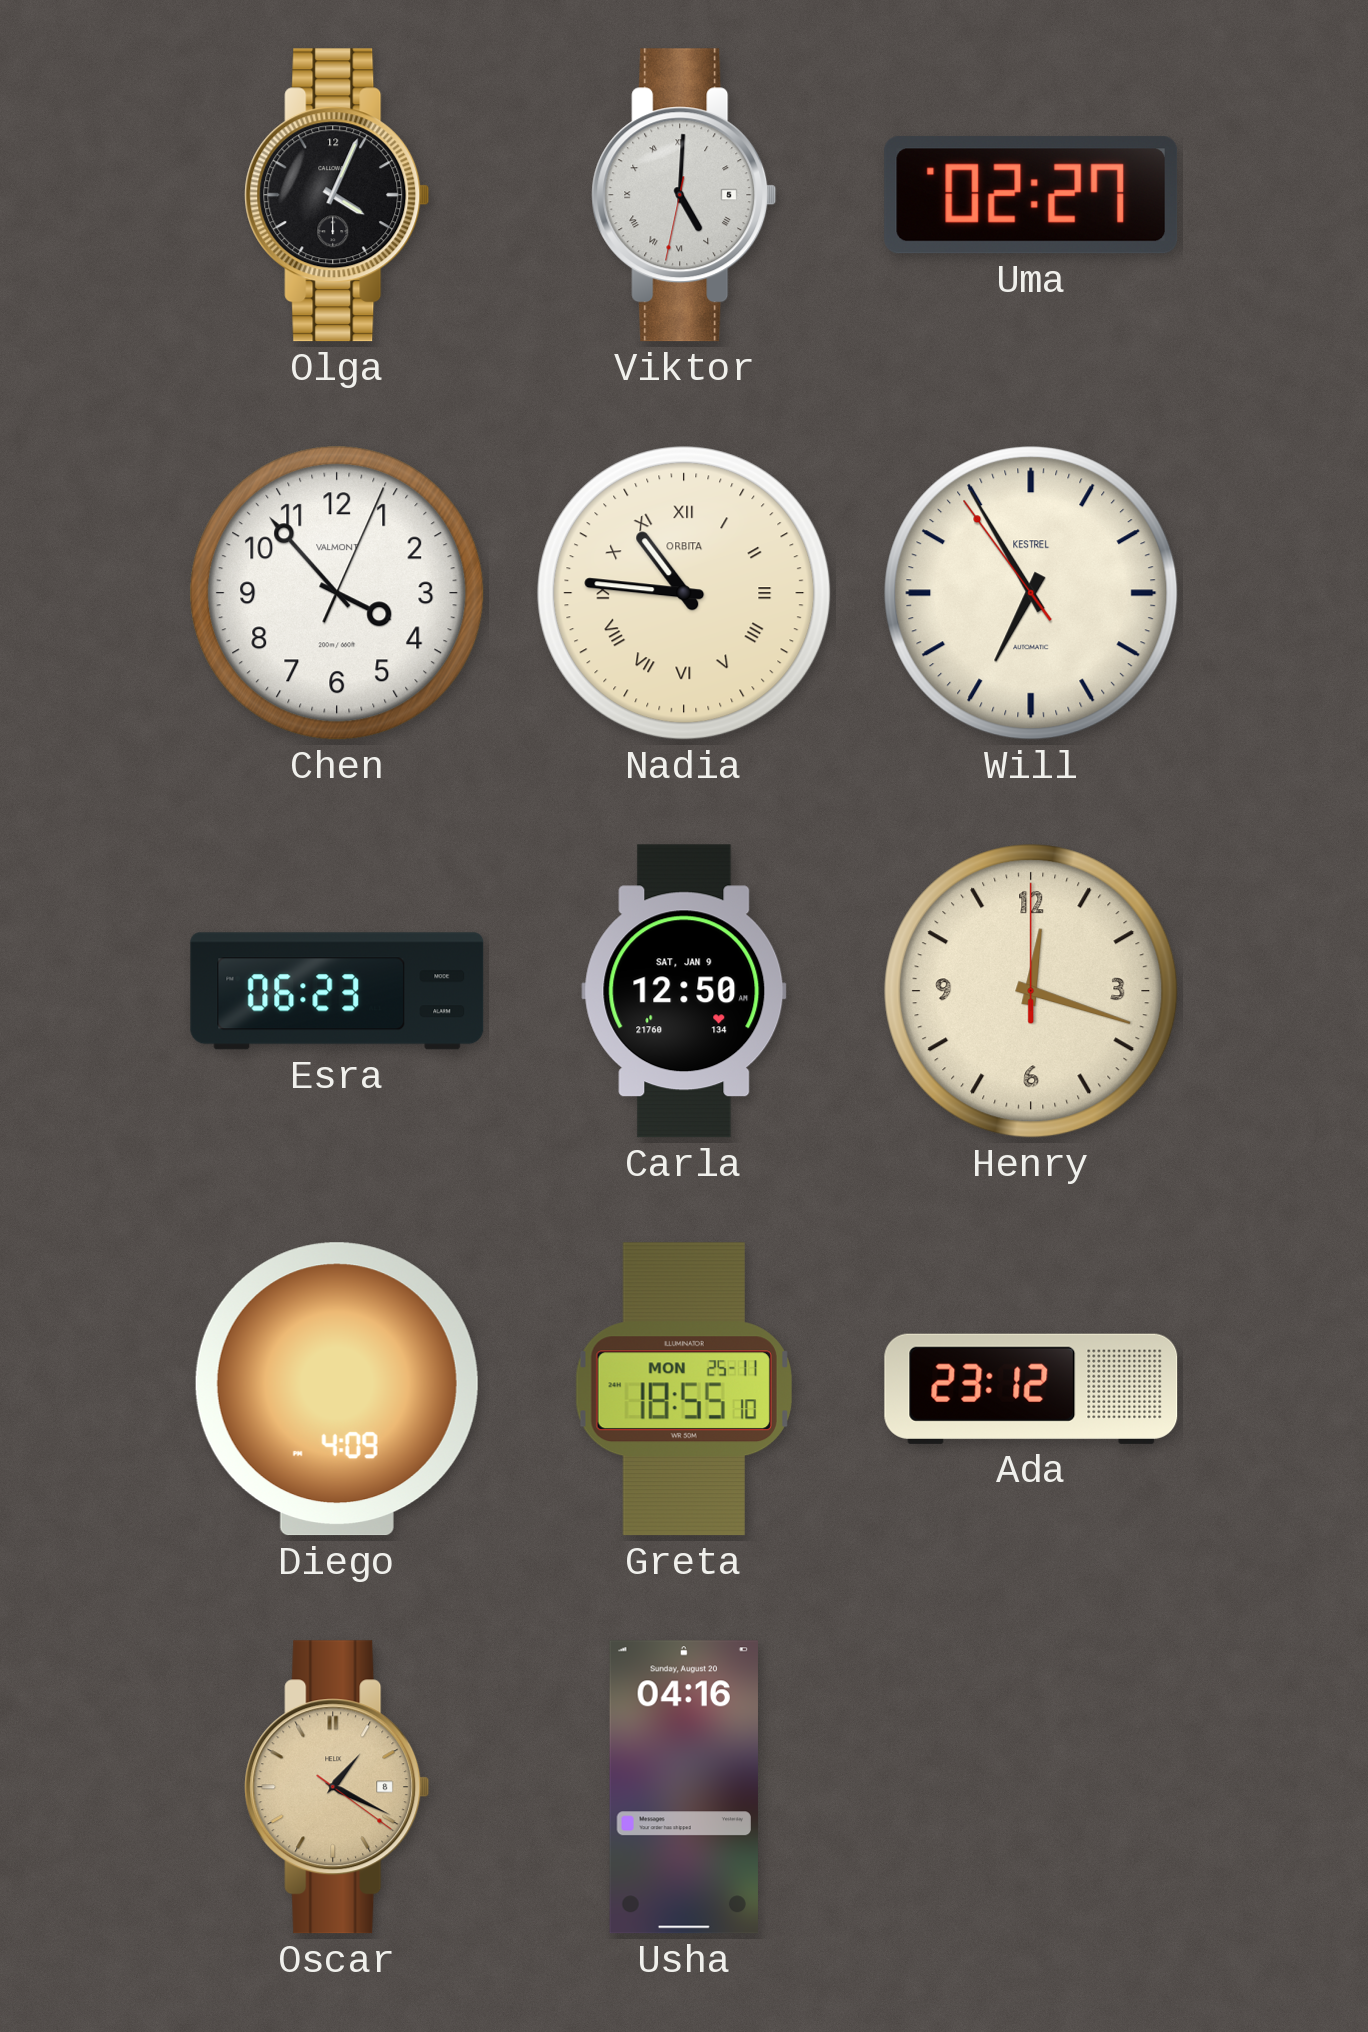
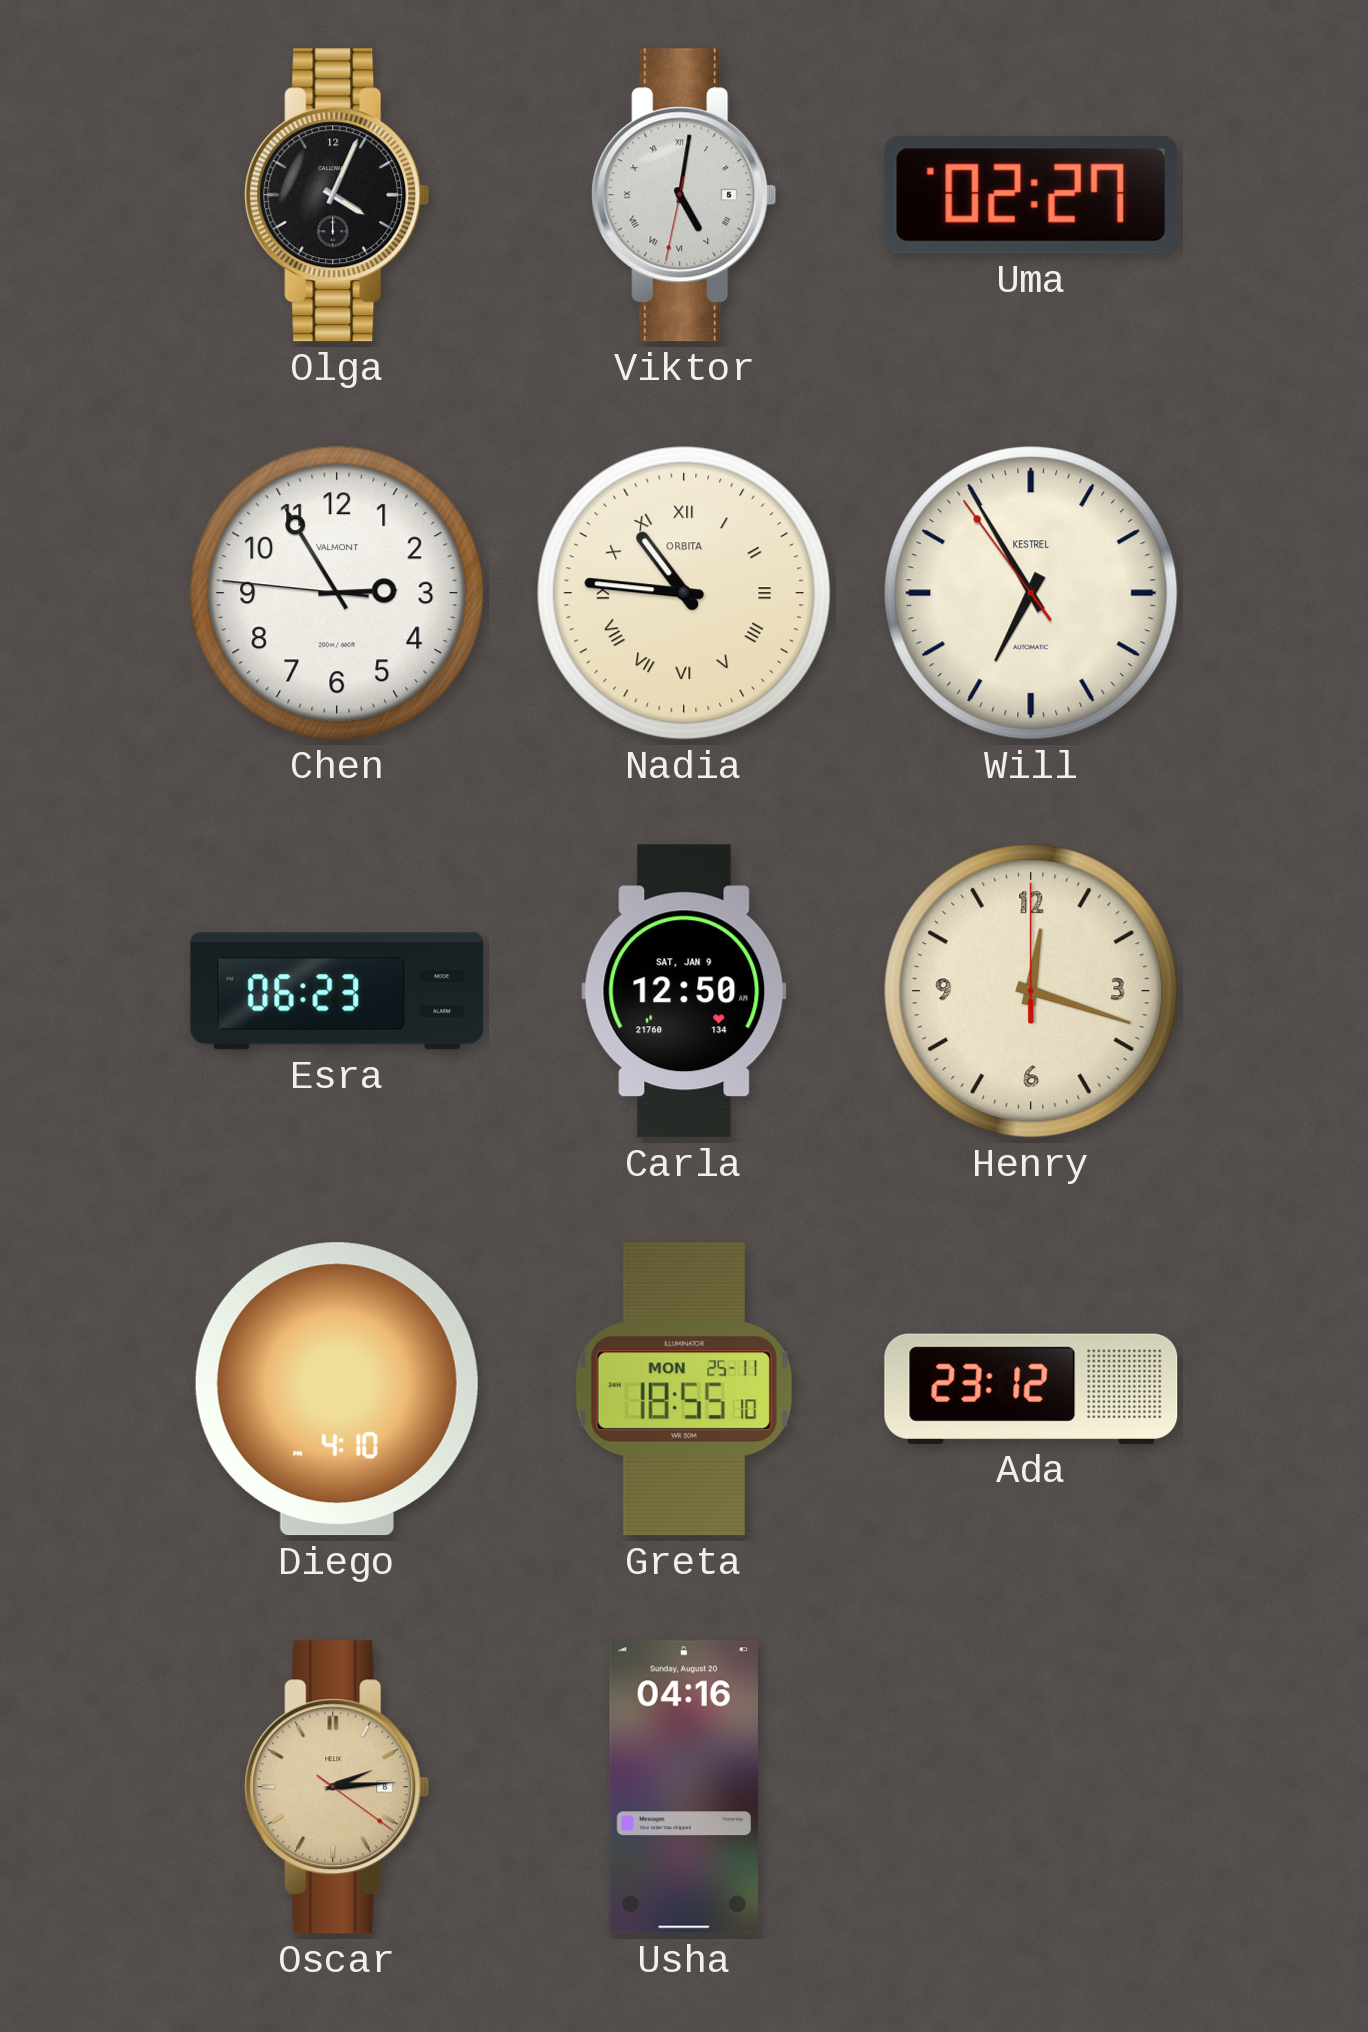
Viktor: 5:00 -> 5:01
Chen: 3:53 -> 2:54
Diego: 4:09 -> 4:10
Oscar: 1:19 -> 2:14
